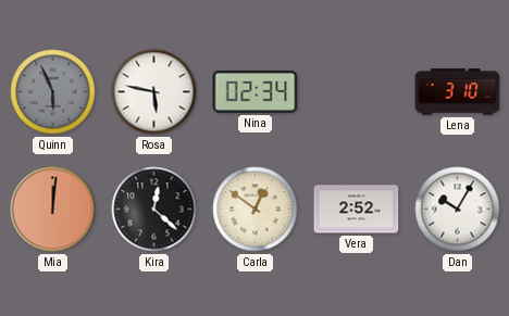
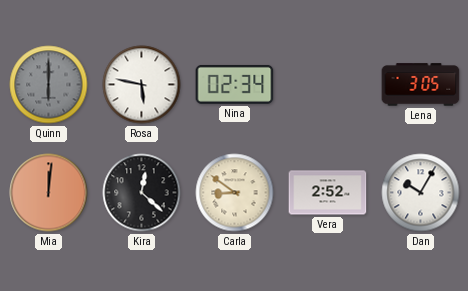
Quinn: 5:56 -> 6:00
Lena: 3:10 -> 3:05
Carla: 12:51 -> 8:51
